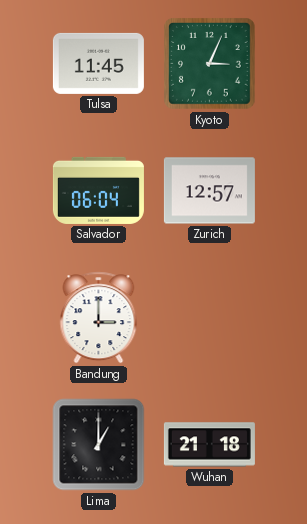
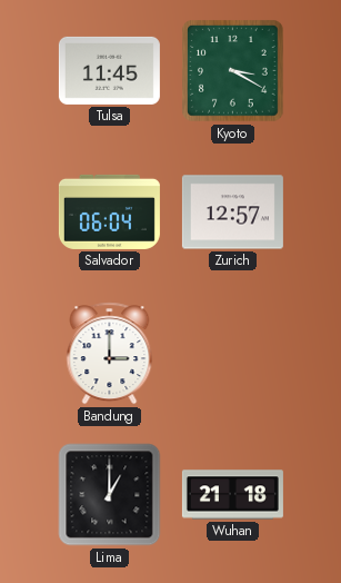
Kyoto: 3:04 -> 3:20
